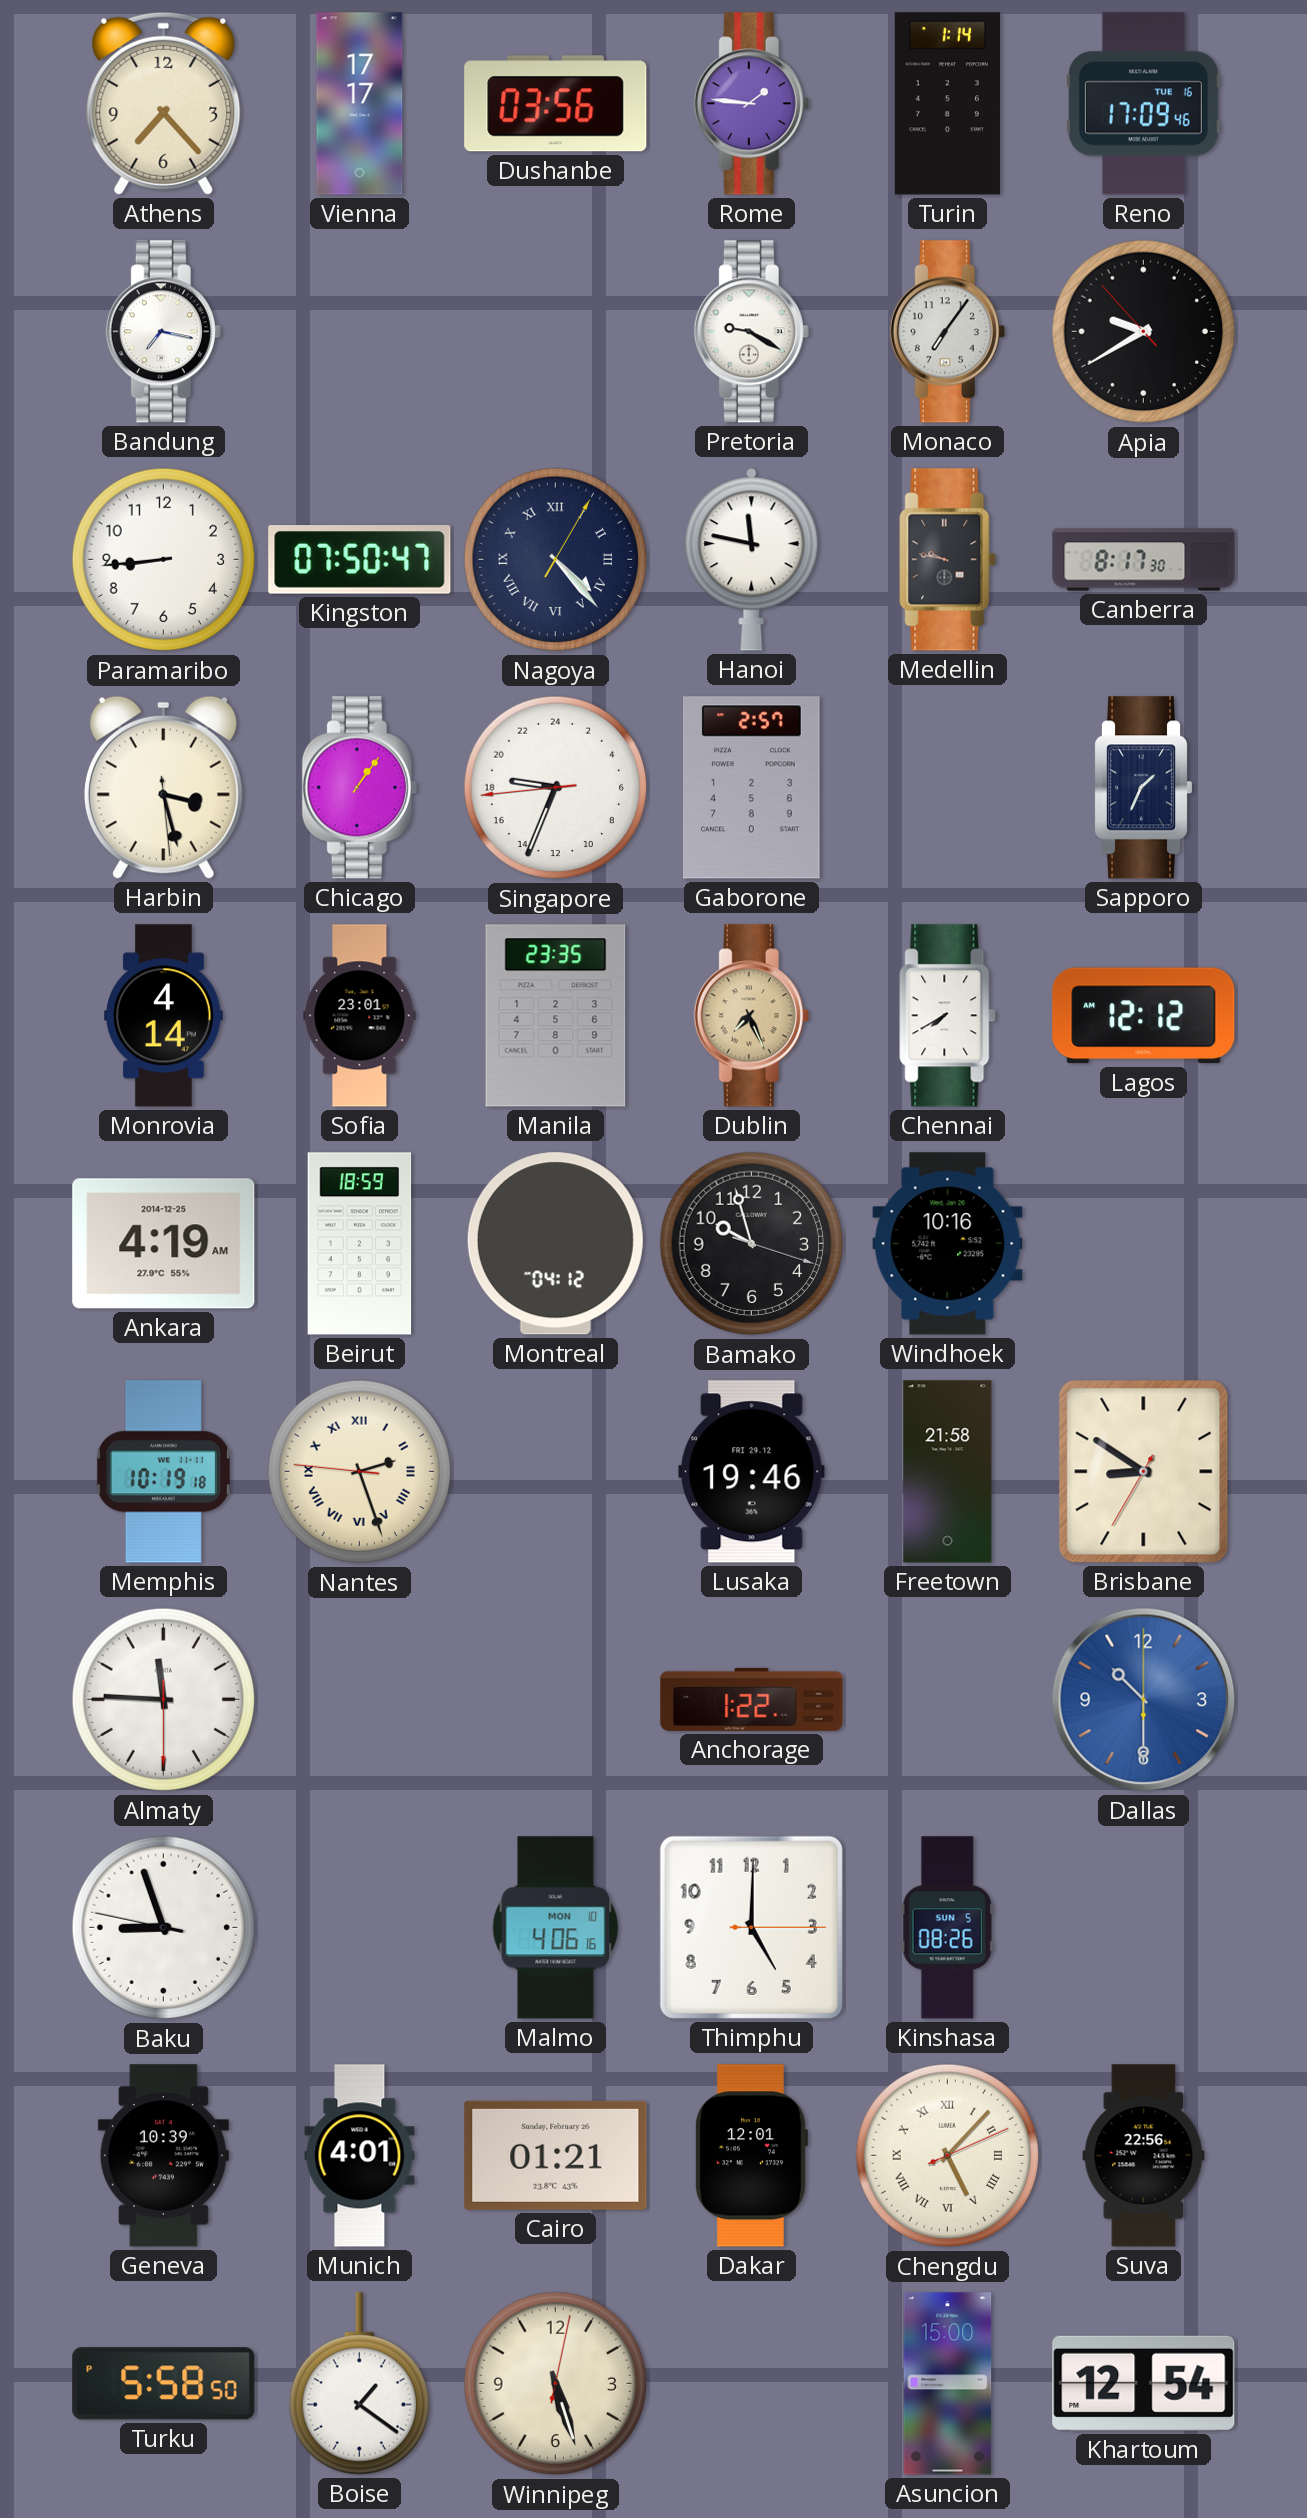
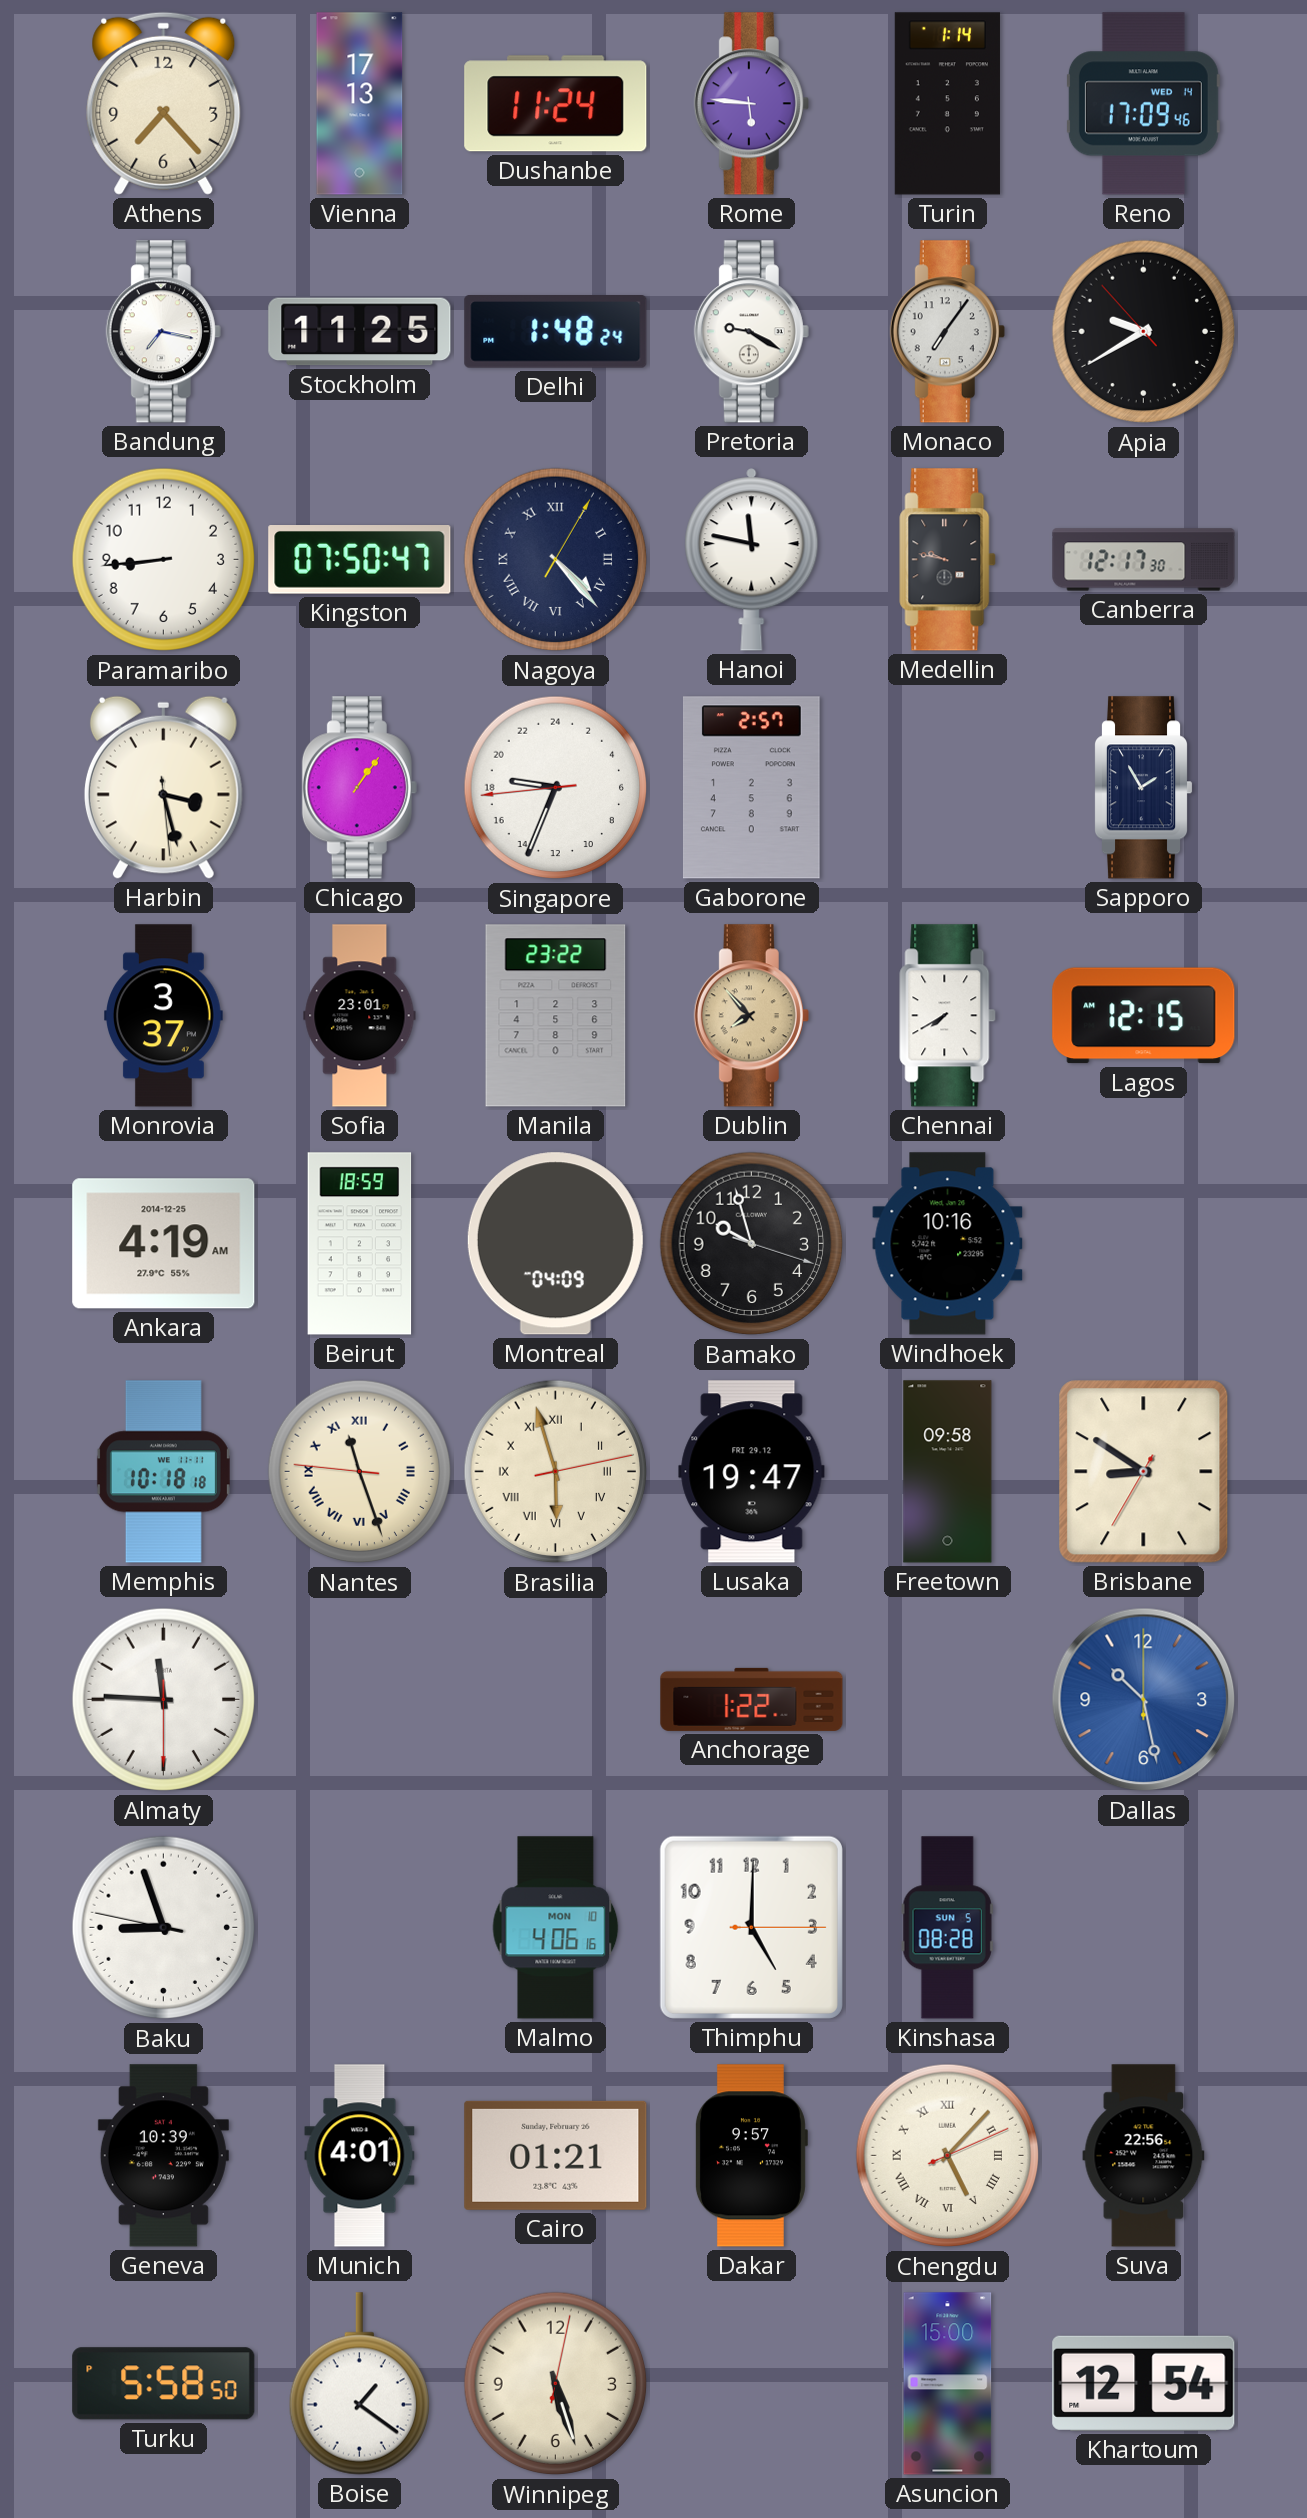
Vienna: 17:17 -> 17:13
Dushanbe: 03:56 -> 11:24
Rome: 1:46 -> 5:46
Reno date: TUE 16 -> WED 14
Stockholm: none -> 11:25
Delhi: none -> 1:48
Canberra: 8:17 -> 12:17
Sapporo: 1:34 -> 1:55
Monrovia: 4:14 -> 3:37
Manila: 23:35 -> 23:22
Dublin: 7:26 -> 7:53
Lagos: 12:12 -> 12:15
Montreal: 04:12 -> 04:09
Memphis: 10:19 -> 10:18
Nantes: 2:26 -> 11:26
Brasilia: none -> 5:57
Lusaka: 19:46 -> 19:47
Freetown: 21:58 -> 09:58
Dallas: 10:30 -> 10:28
Kinshasa: 08:26 -> 08:28
Dakar: 12:01 -> 9:57
